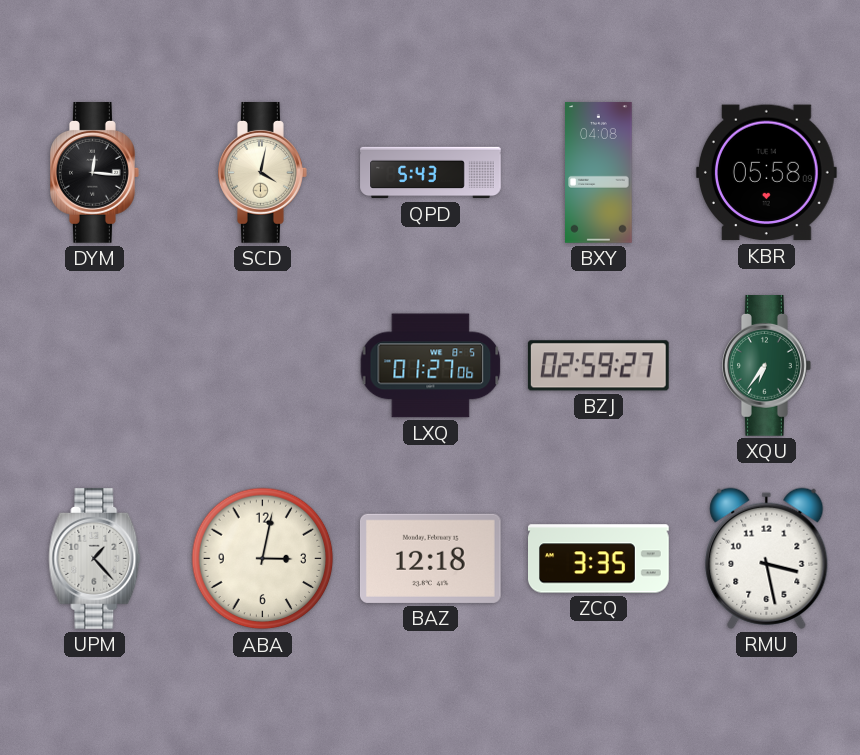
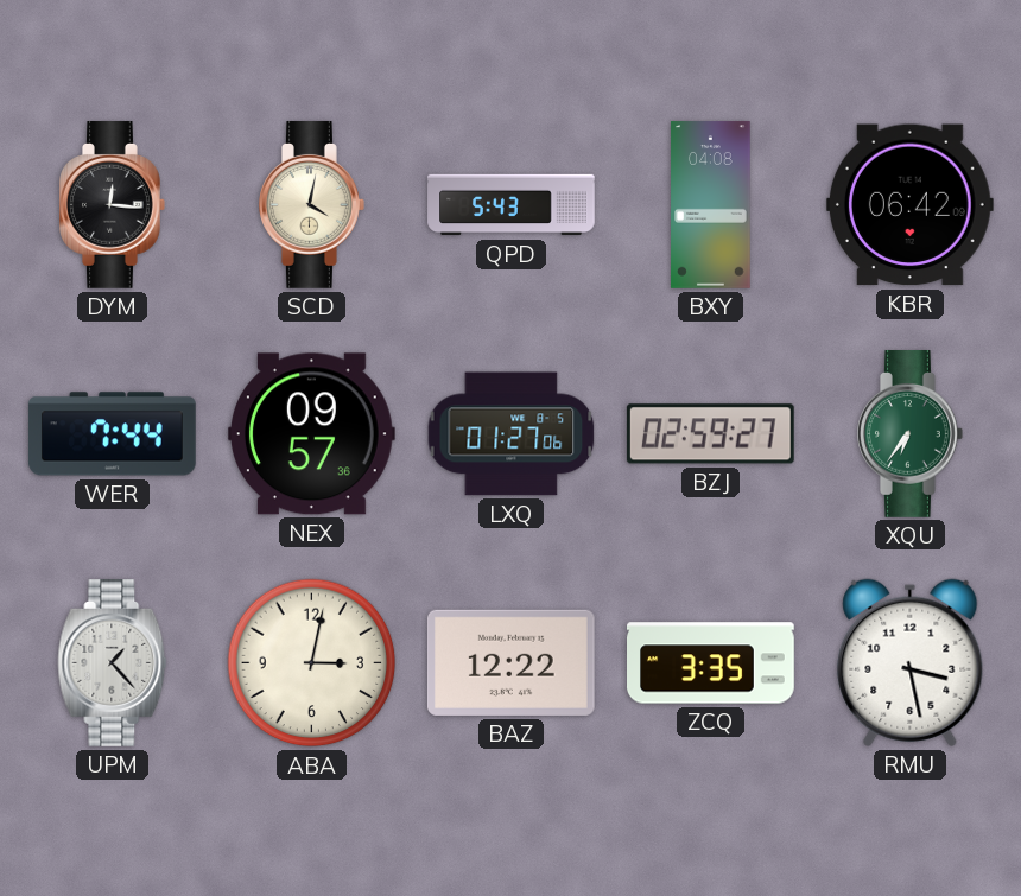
KBR: 05:58 -> 06:42
WER: none -> 7:44
NEX: none -> 09:57
BAZ: 12:18 -> 12:22
